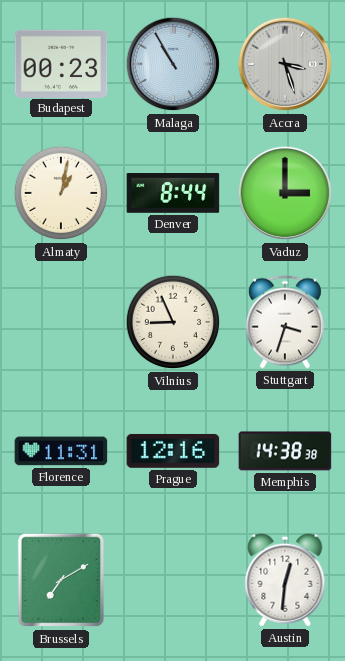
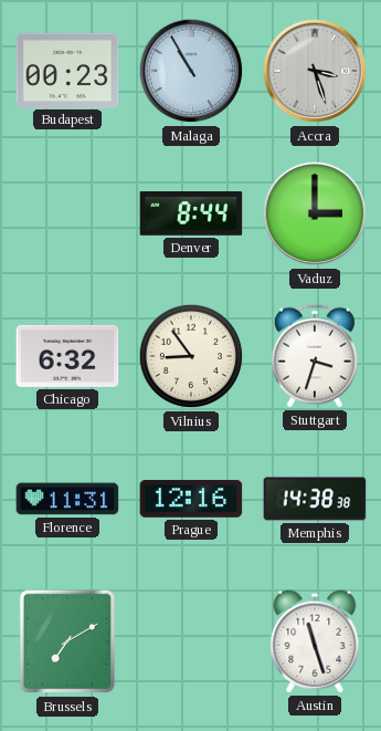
Almaty: 1:02 -> none
Chicago: none -> 6:32
Vilnius: 8:56 -> 8:54
Austin: 12:31 -> 11:27
